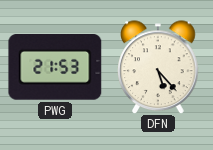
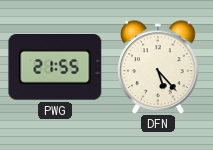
PWG: 21:53 -> 21:55
